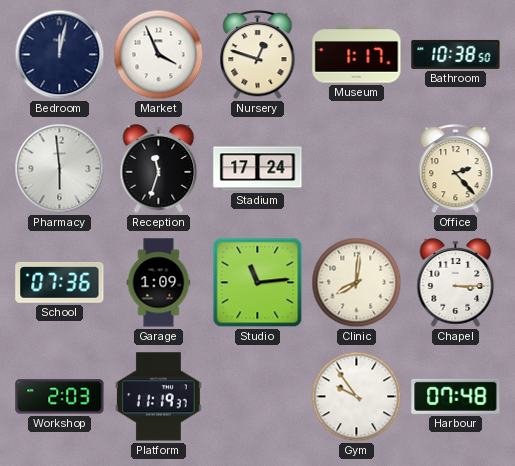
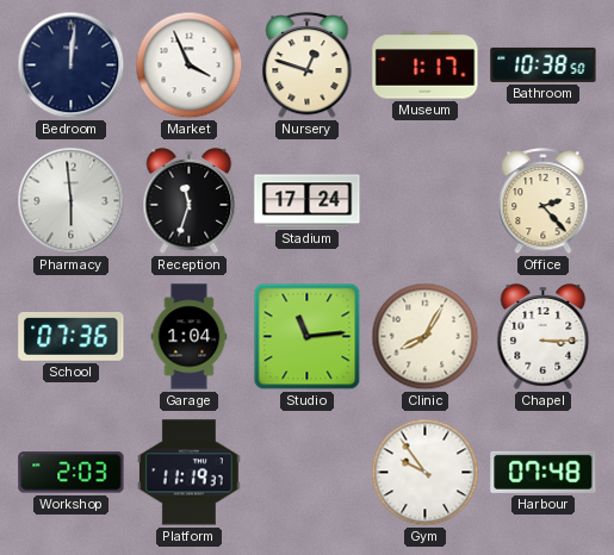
Bedroom: 12:02 -> 12:01
Garage: 1:09 -> 1:04
Clinic: 8:01 -> 8:05
